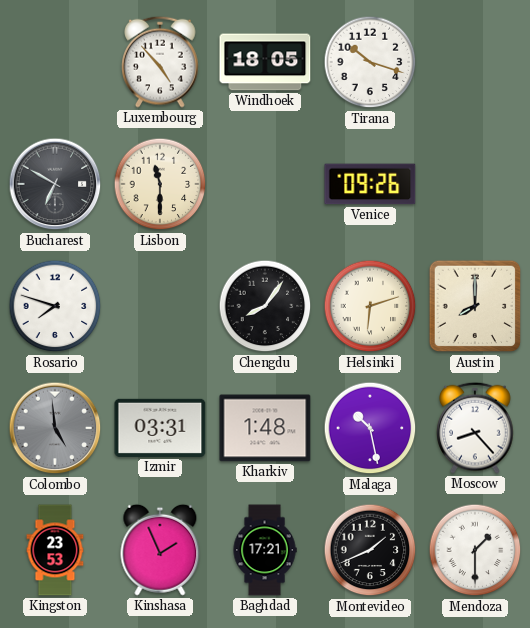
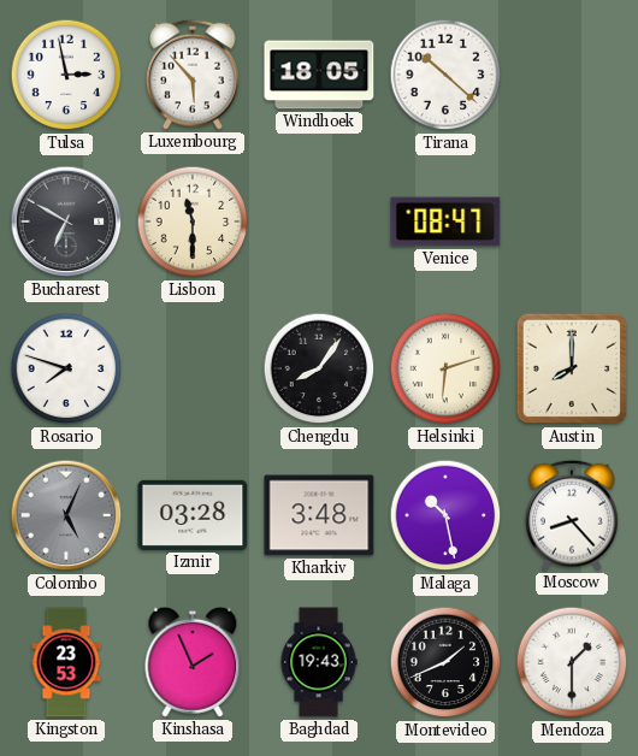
Tulsa: none -> 2:58
Luxembourg: 4:53 -> 5:53
Tirana: 10:18 -> 10:22
Venice: 09:26 -> 08:47
Colombo: 4:59 -> 5:04
Izmir: 03:31 -> 03:28
Kharkiv: 1:48 -> 3:48
Baghdad: 17:21 -> 19:43
